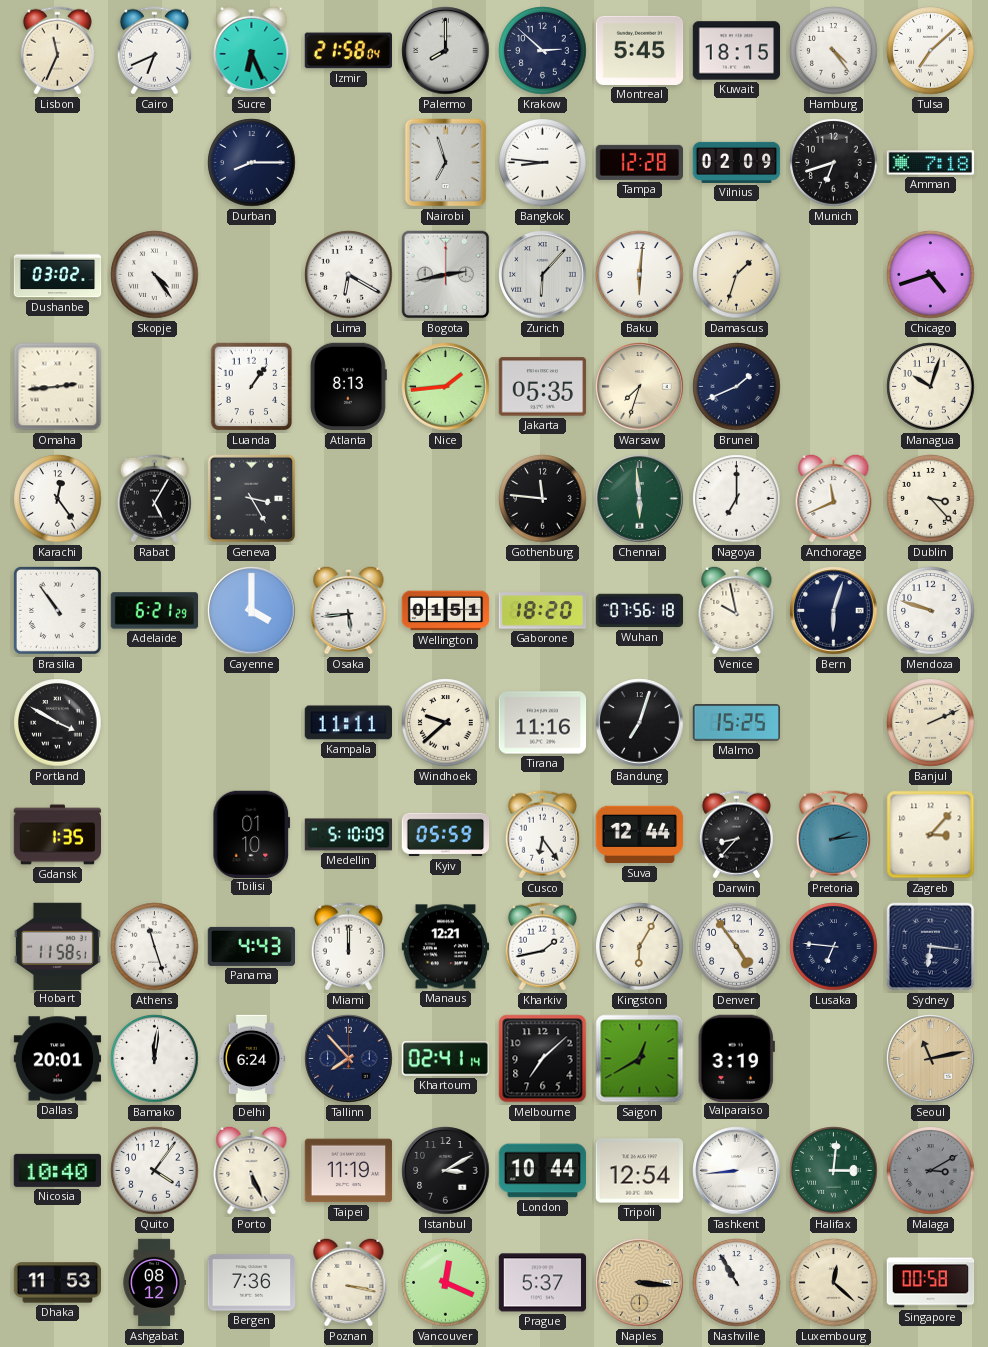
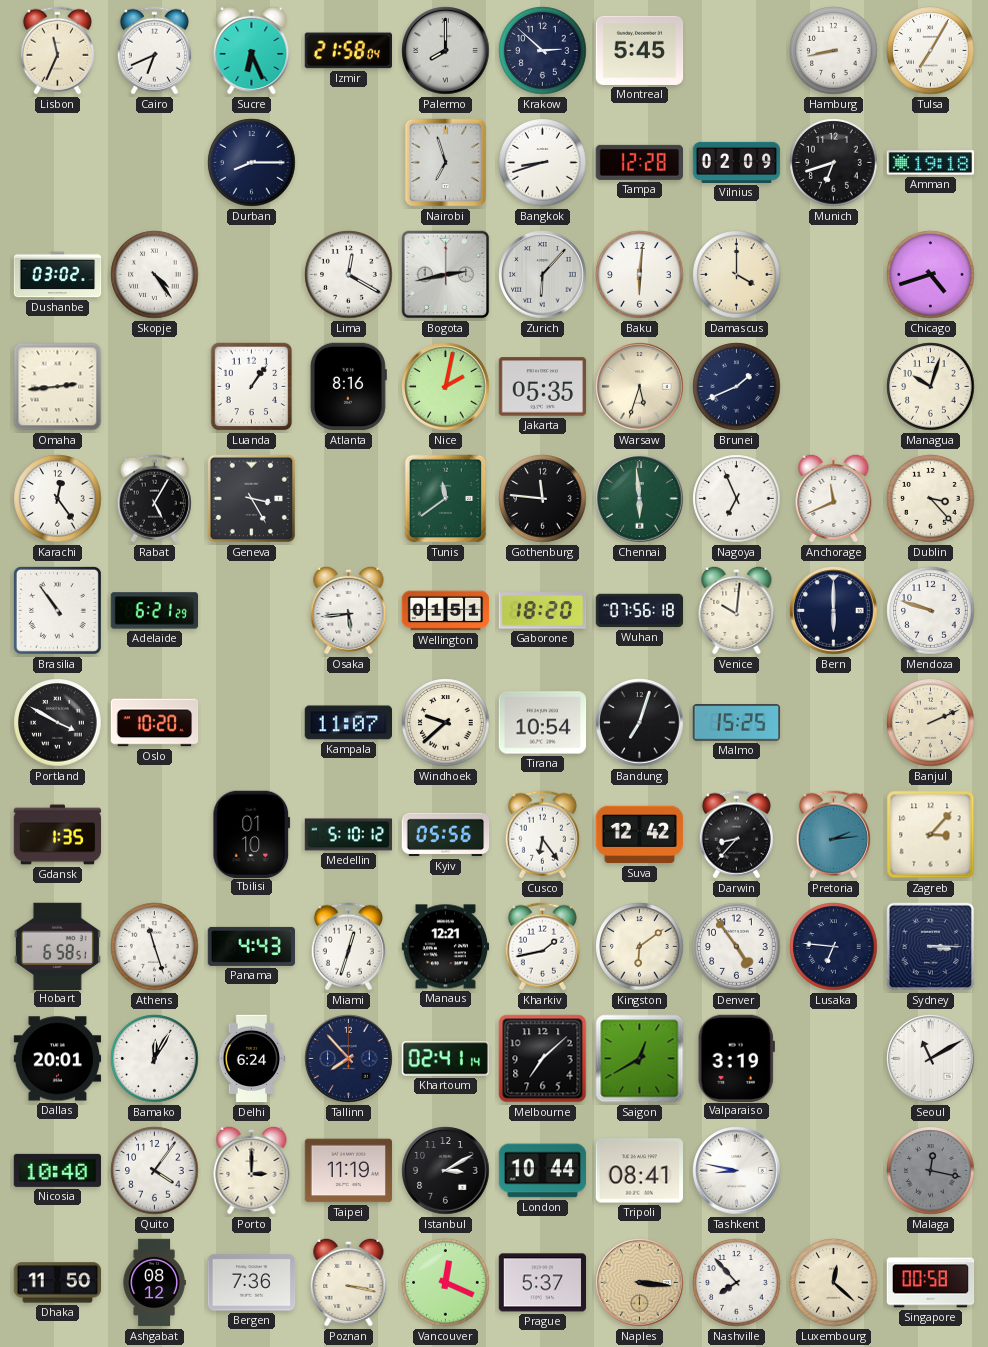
Kuwait: 18:15 -> none
Hamburg: 4:24 -> 8:43
Tulsa: 7:08 -> 7:05
Bangkok: 8:46 -> 8:42
Amman: 7:18 -> 19:18
Lima: 6:20 -> 12:20
Damascus: 1:33 -> 4:00
Atlanta: 8:13 -> 8:16
Nice: 1:44 -> 2:02
Warsaw: 7:33 -> 5:33
Tunis: none -> 11:39
Nagoya: 7:00 -> 6:56
Cayenne: 4:00 -> none
Venice: 9:58 -> 10:01
Bern: 6:03 -> 6:00
Oslo: none -> 10:20
Kampala: 11:11 -> 11:07
Tirana: 11:16 -> 10:54
Medellin: 5:10:09 -> 5:10:12
Kyiv: 05:59 -> 05:56
Suva: 12:44 -> 12:42
Hobart: 11:58 -> 6:58
Miami: 12:00 -> 12:33
Kingston: 6:05 -> 6:09
Sydney: 6:16 -> 3:15
Bamako: 12:01 -> 12:05
Seoul: 11:13 -> 11:10
Seoul dial: champagne -> white
Porto: 5:26 -> 3:00
Tripoli: 12:54 -> 08:41
Tashkent: 8:44 -> 8:47
Halifax: 3:01 -> none
Malaga: 3:10 -> 12:17
Dhaka: 11:53 -> 11:50
Nashville: 10:55 -> 7:53
